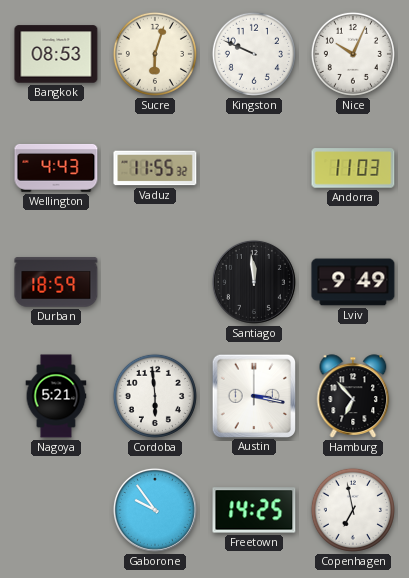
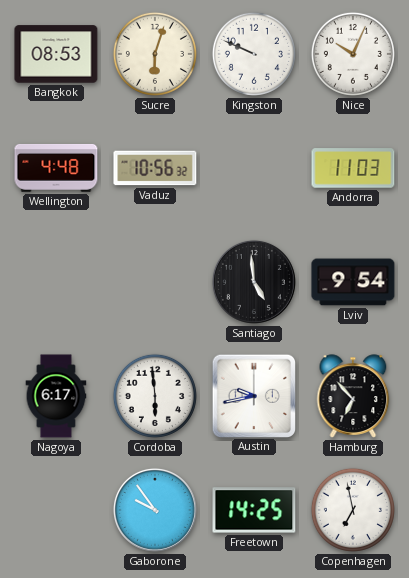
Wellington: 4:43 -> 4:48
Vaduz: 11:55 -> 10:56
Durban: 18:59 -> none
Santiago: 11:59 -> 4:59
Lviv: 9:49 -> 9:54
Nagoya: 5:21 -> 6:17
Austin: 3:17 -> 9:43
